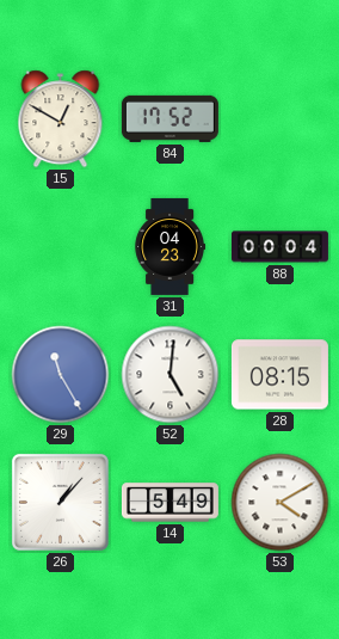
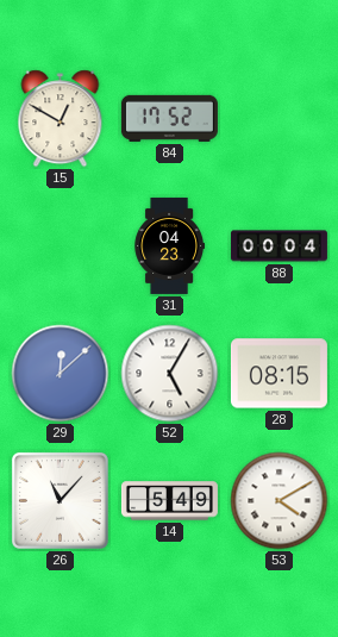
29: 11:25 -> 12:08
52: 5:01 -> 5:05
26: 1:07 -> 11:07
